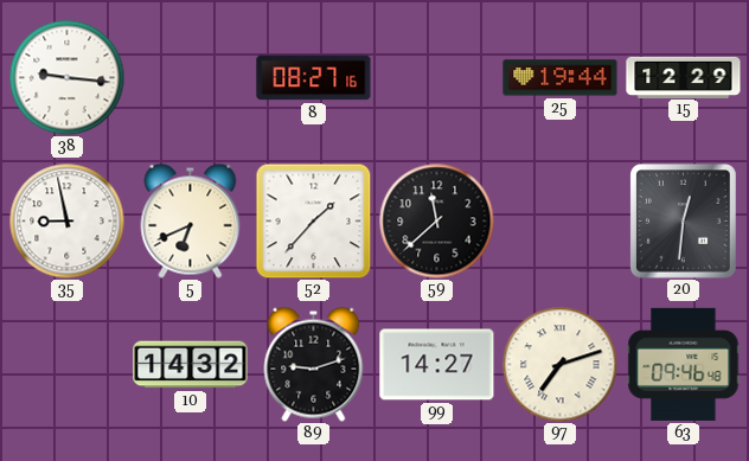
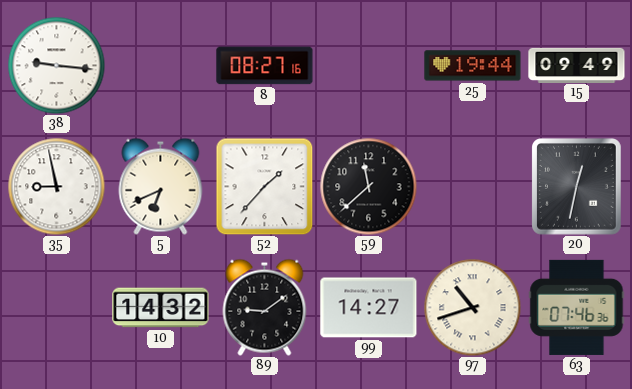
15: 12:29 -> 09:49
20: 12:31 -> 12:32
89: 9:12 -> 9:09
97: 7:12 -> 10:42
63: 09:46 -> 07:46
